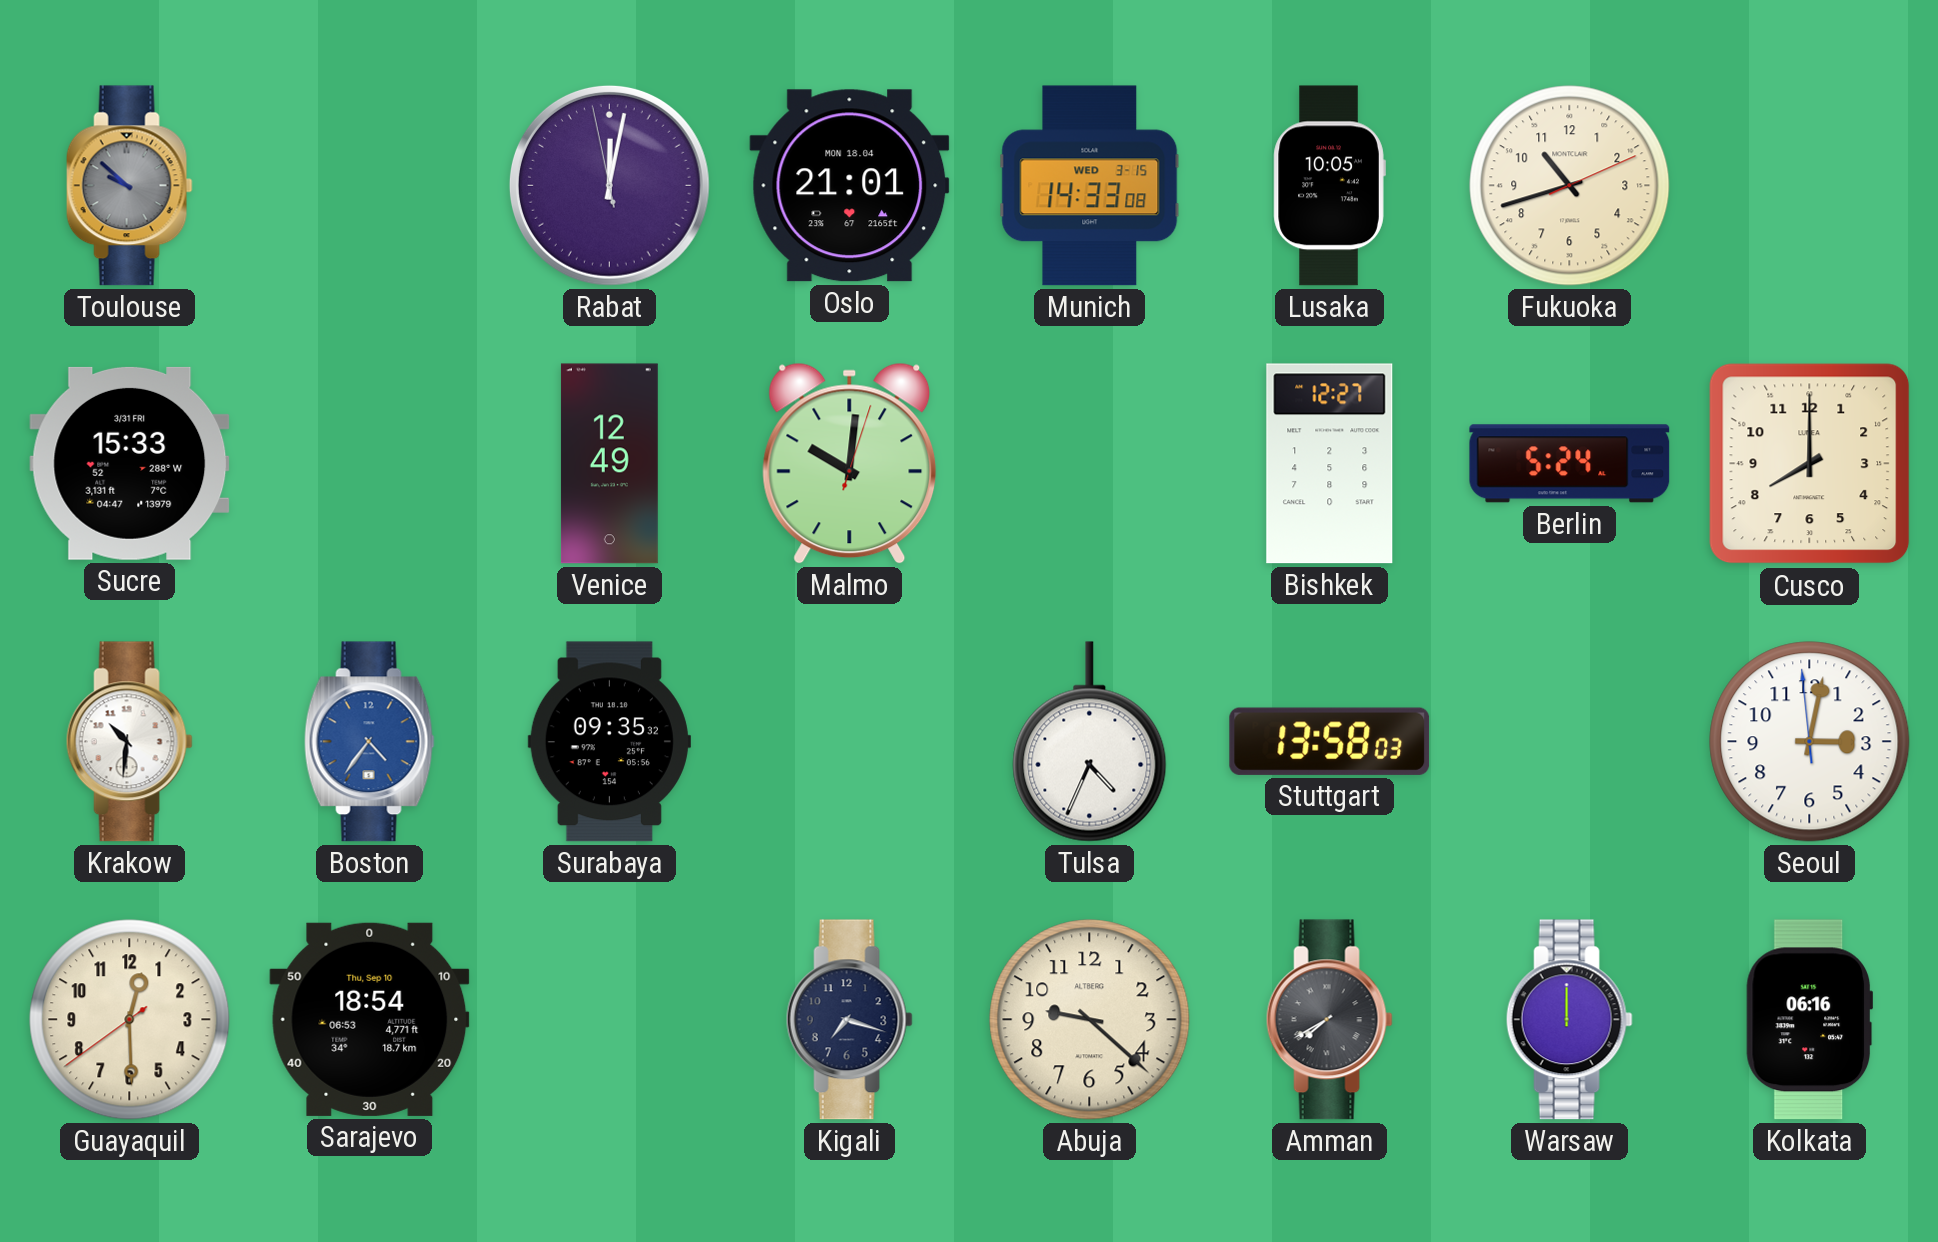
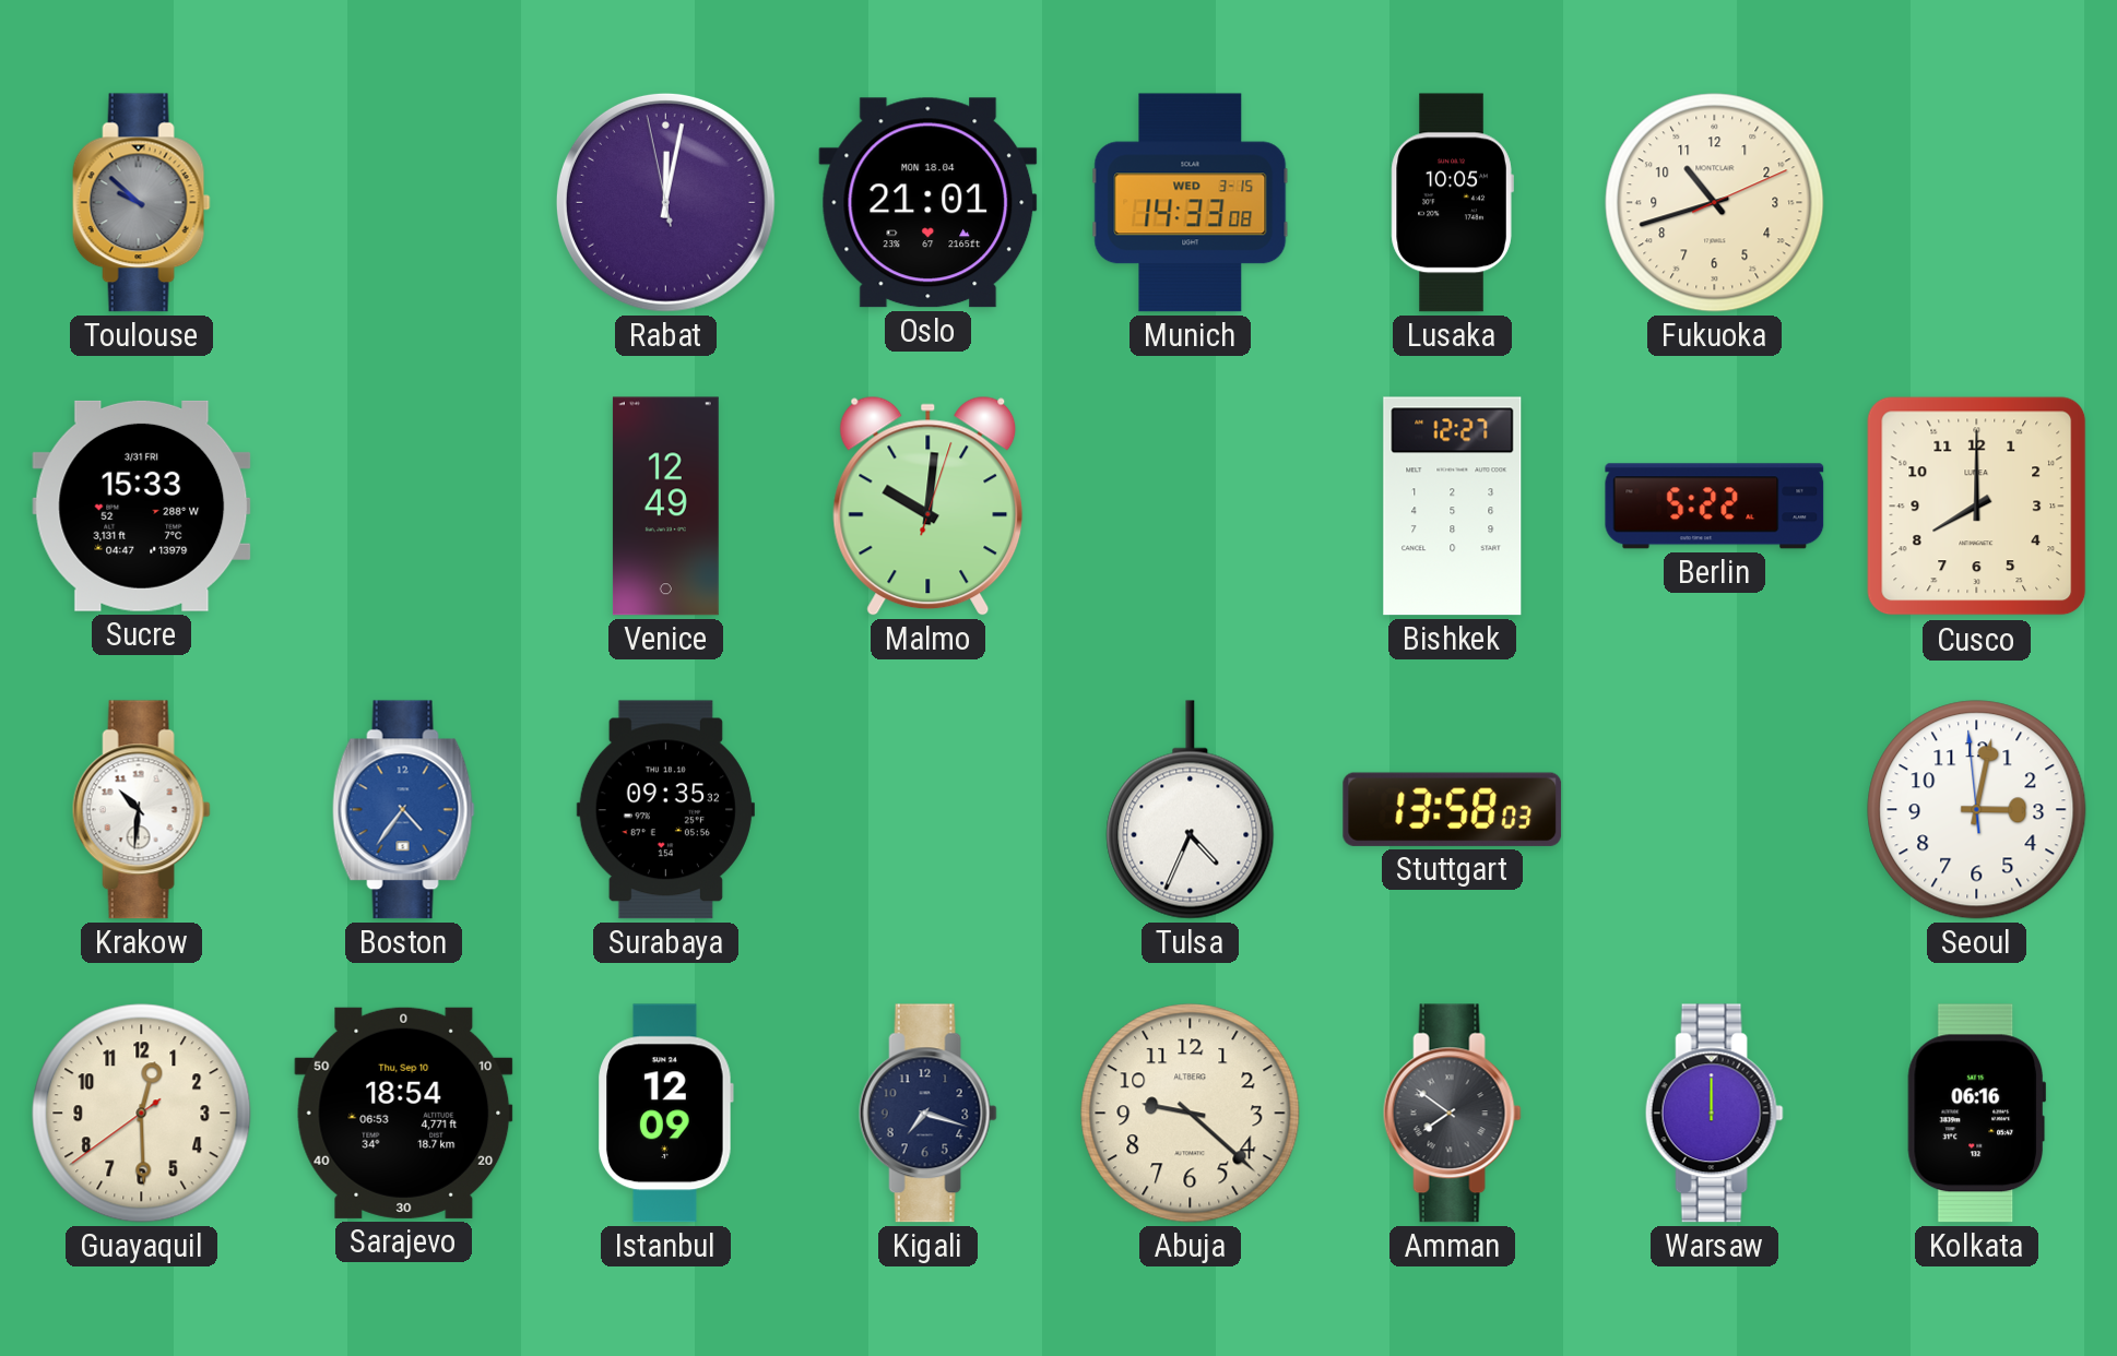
Berlin: 5:24 -> 5:22
Istanbul: none -> 12:09
Amman: 7:40 -> 7:51
